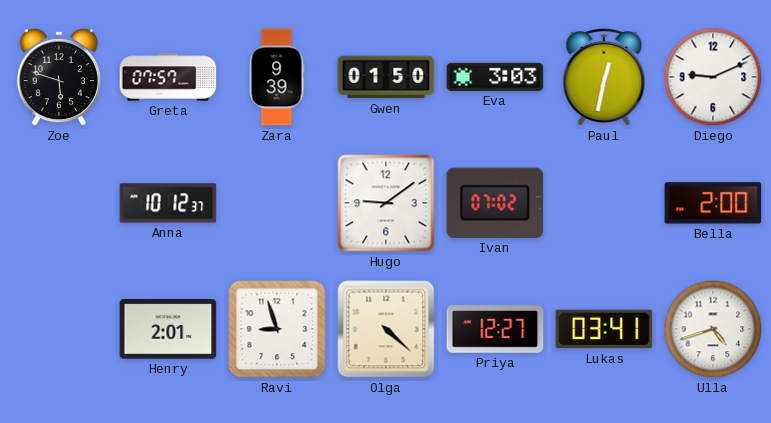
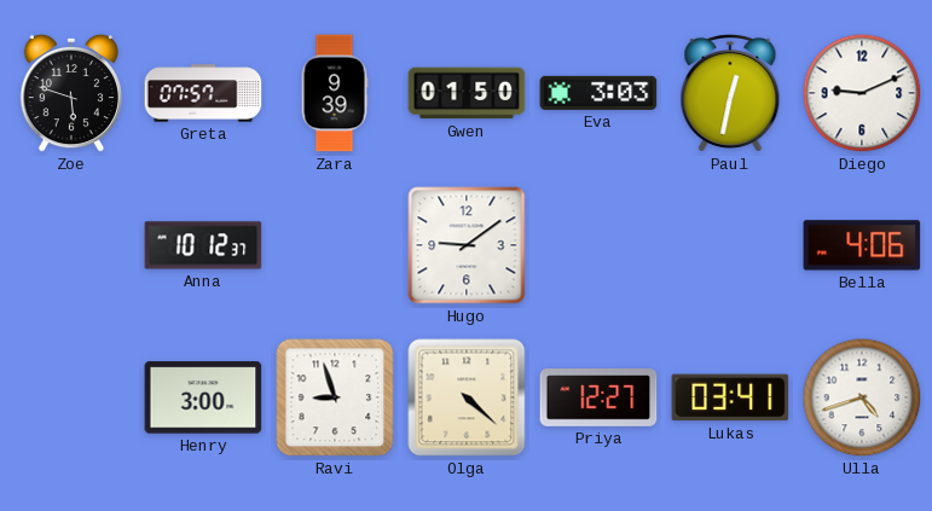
Ivan: 07:02 -> none
Bella: 2:00 -> 4:06
Henry: 2:01 -> 3:00
